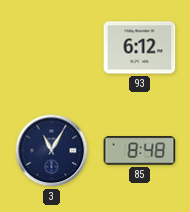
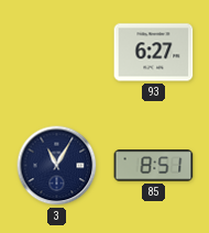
93: 6:12 -> 6:27
85: 8:48 -> 8:51
